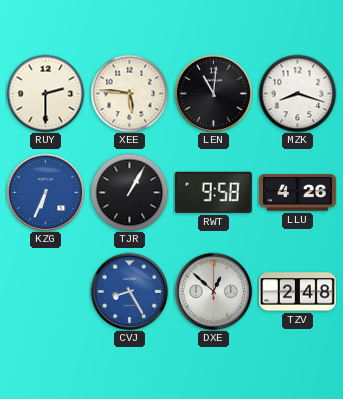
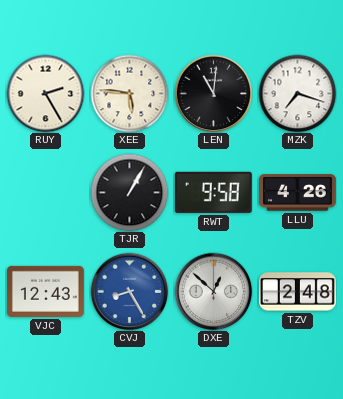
RUY: 2:30 -> 2:25
MZK: 8:18 -> 7:18
KZG: 6:34 -> none
VJC: none -> 12:43
